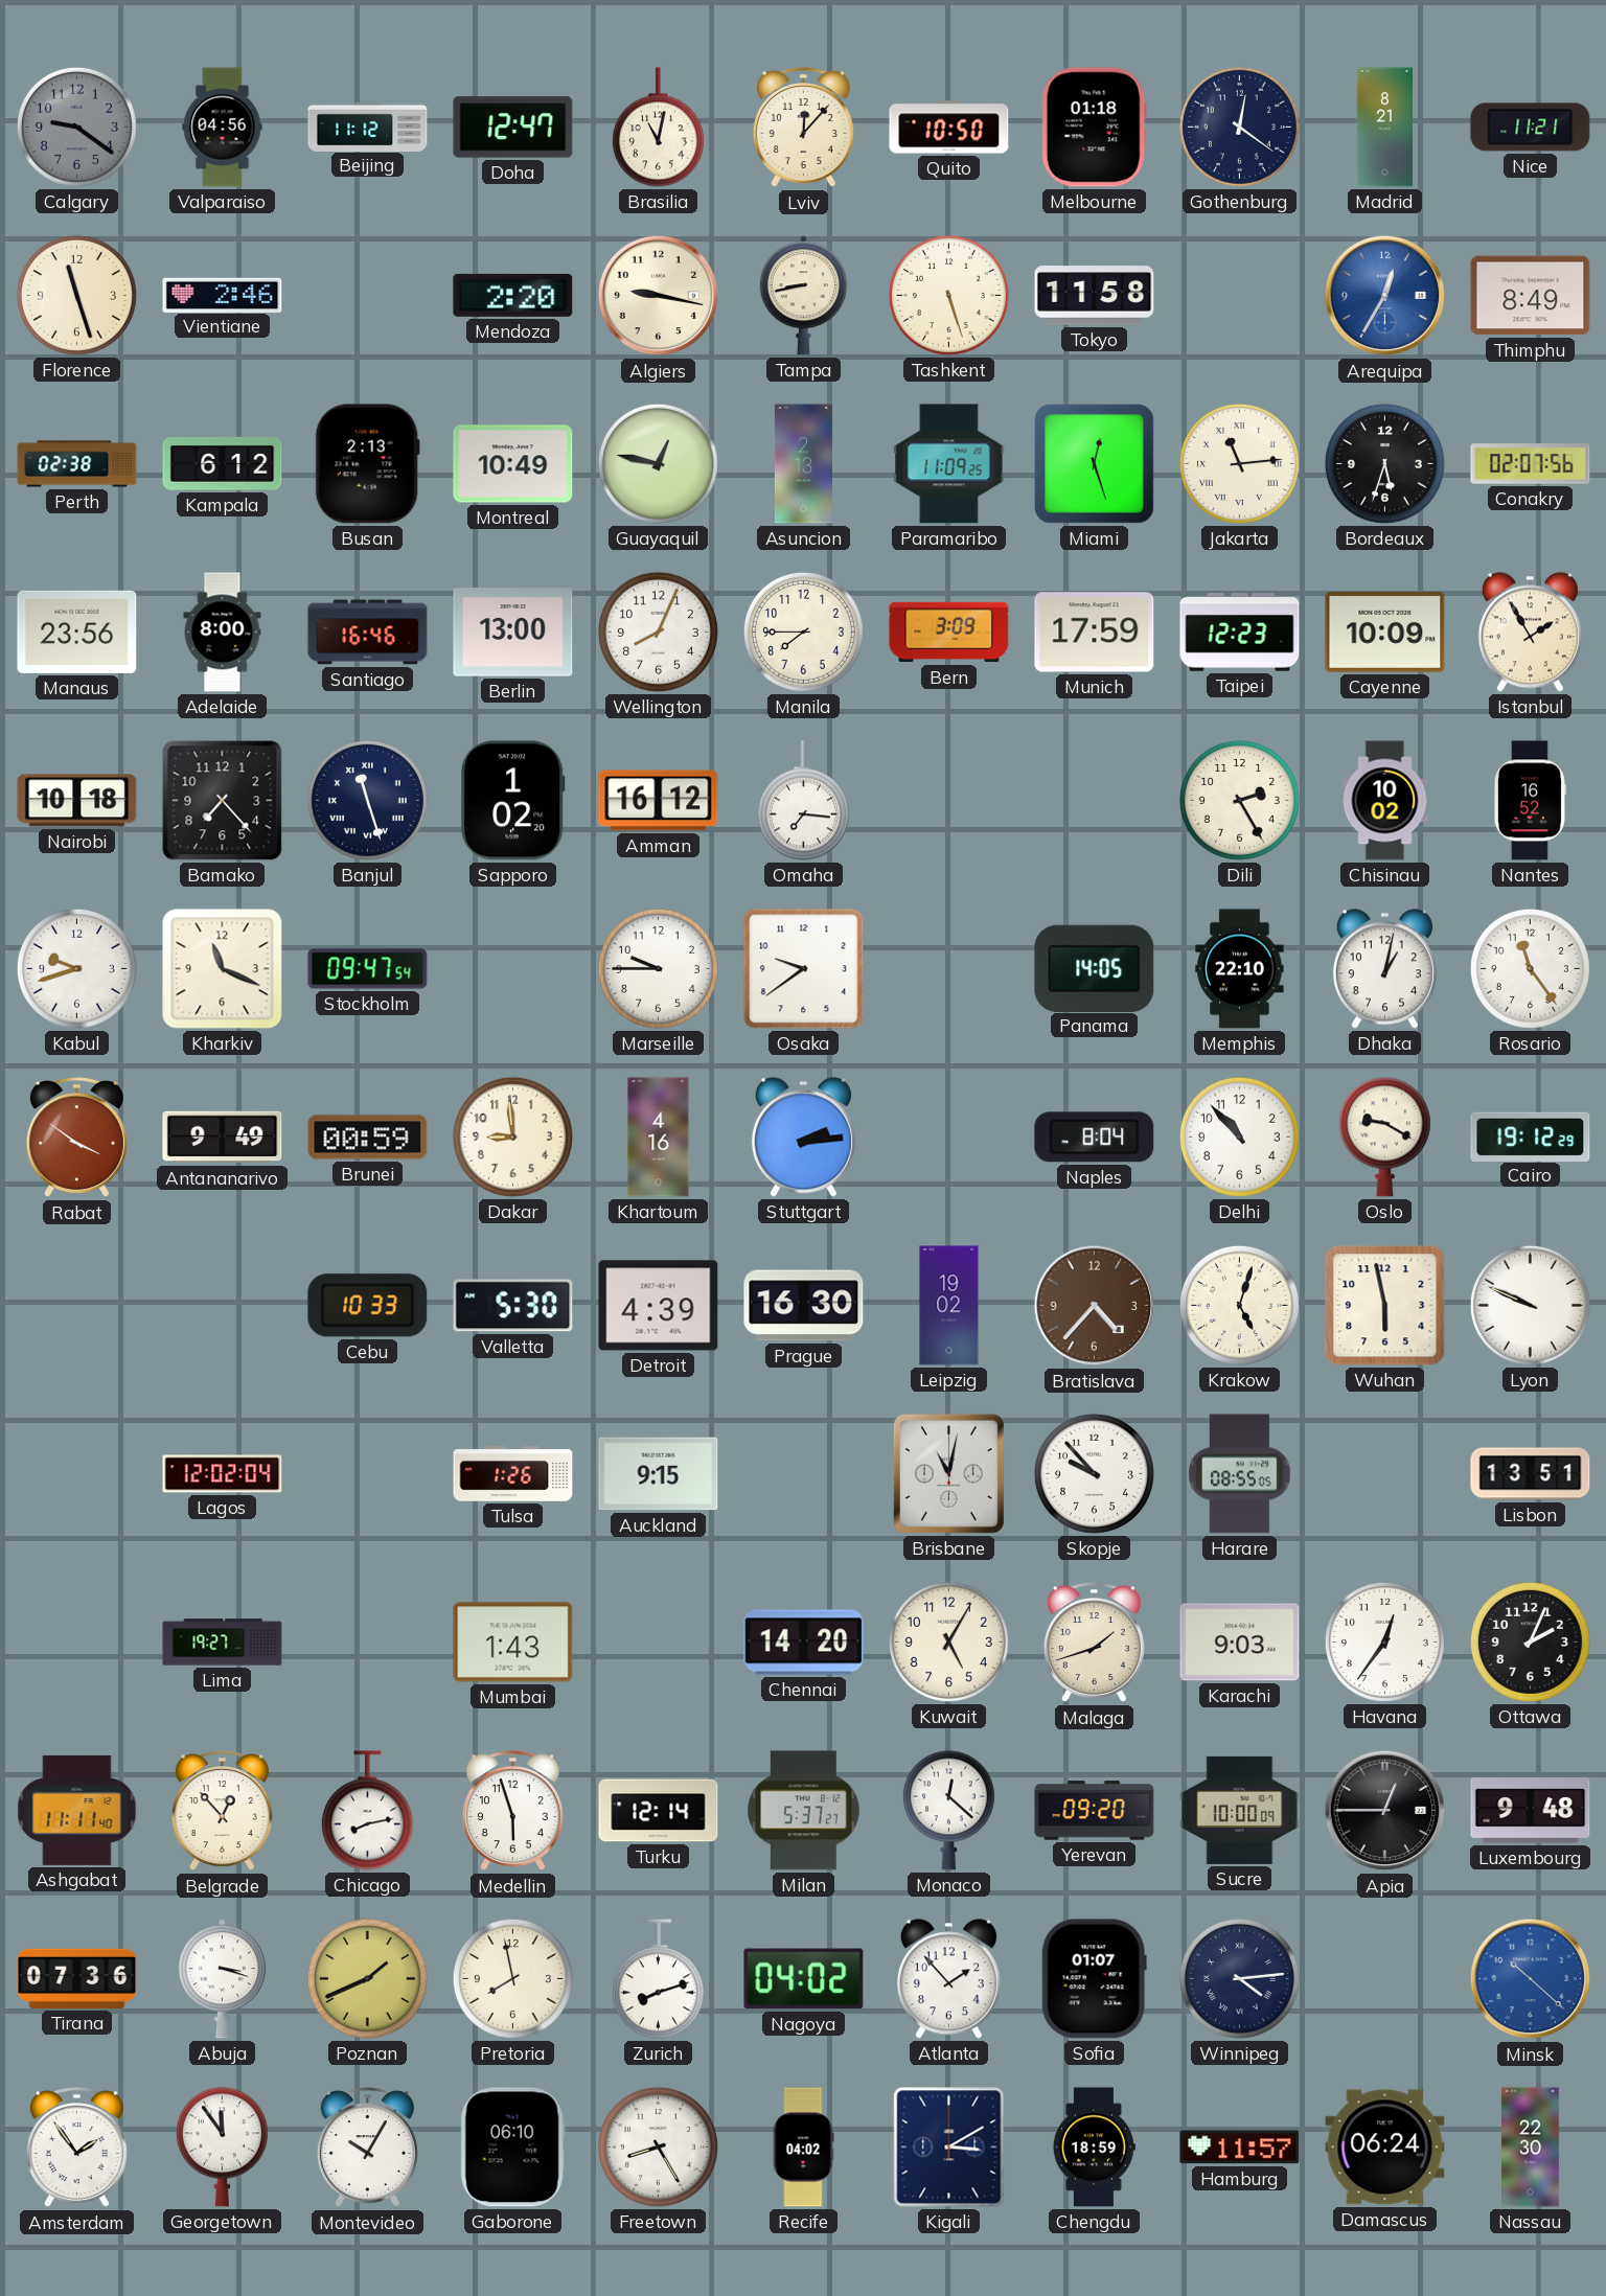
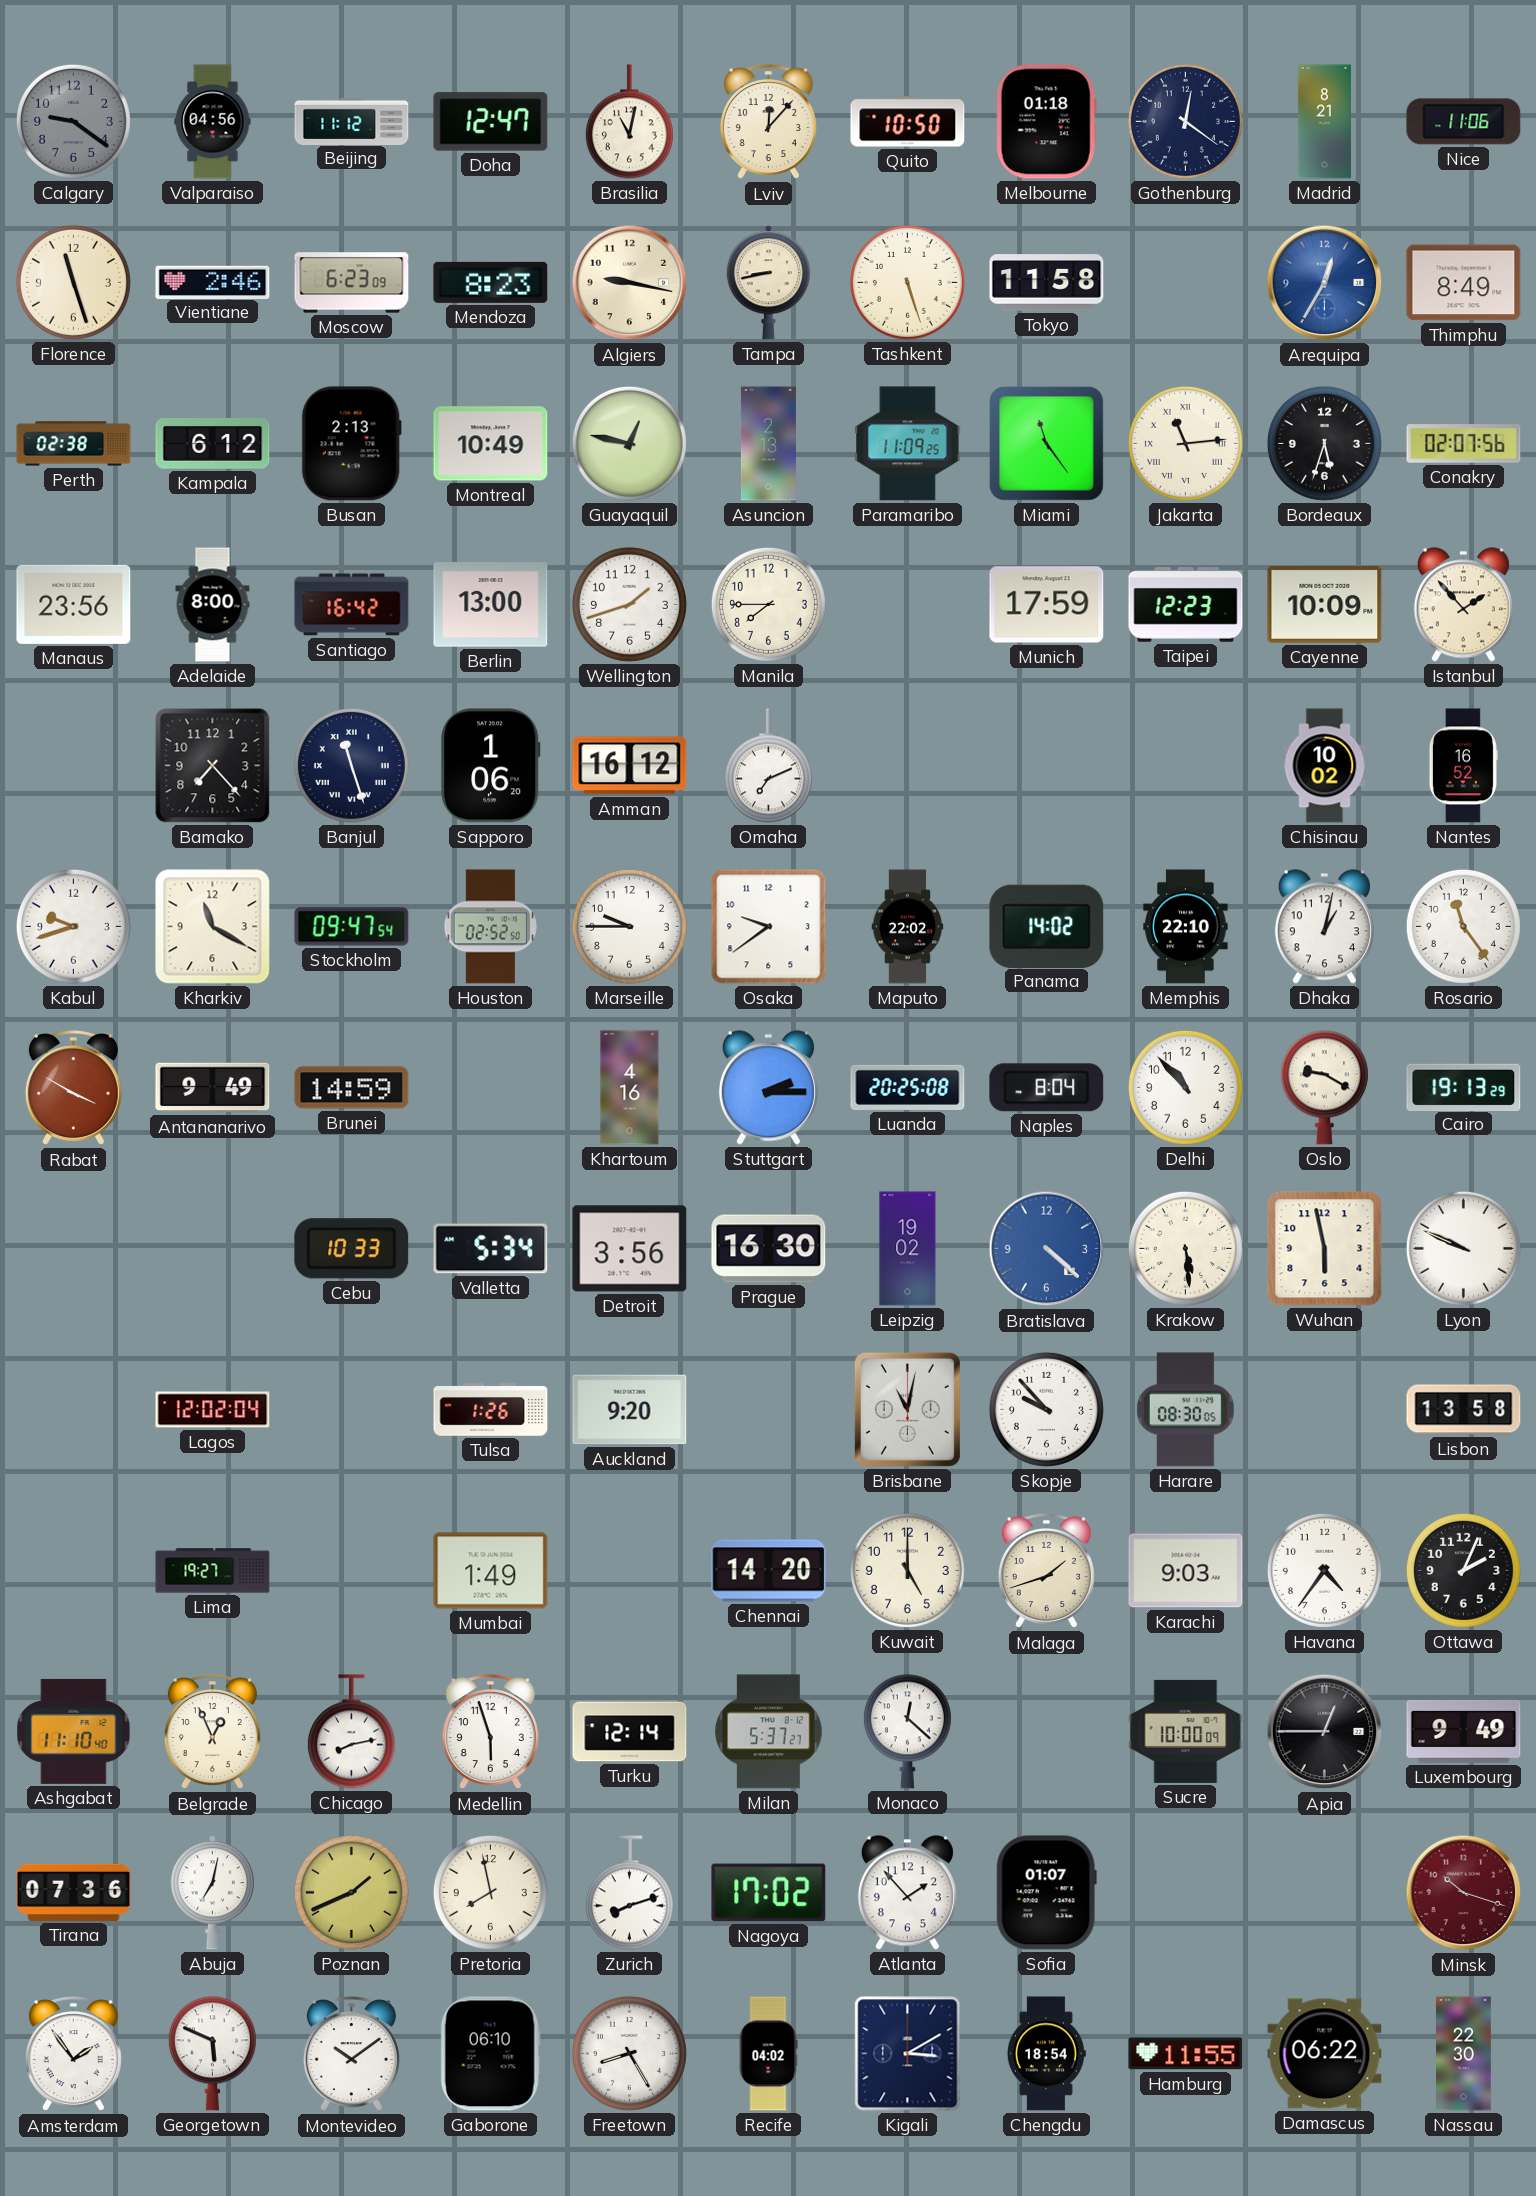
Nice: 11:21 -> 11:06
Moscow: none -> 6:23
Mendoza: 2:20 -> 8:23
Miami: 12:27 -> 11:24
Santiago: 16:46 -> 16:42
Wellington: 8:04 -> 1:42
Bern: 3:09 -> none
Istanbul: 1:55 -> 1:53
Nairobi: 10:18 -> none
Sapporo: 1:02 -> 1:06
Omaha: 7:16 -> 7:11
Dili: 2:25 -> none
Kharkiv: 11:19 -> 11:20
Houston: none -> 02:52
Maputo: none -> 22:02
Panama: 14:05 -> 14:02
Rabat: 3:51 -> 3:50
Brunei: 00:59 -> 14:59
Dakar: 8:59 -> none
Stuttgart: 2:14 -> 2:15
Luanda: none -> 20:25
Cairo: 19:12 -> 19:13
Valletta: 5:30 -> 5:34
Detroit: 4:39 -> 3:56
Bratislava: 4:37 -> 4:22
Bratislava dial: brown -> blue
Krakow: 5:03 -> 5:29
Auckland: 9:15 -> 9:20
Harare: 08:55 -> 08:30
Lisbon: 13:51 -> 13:58
Mumbai: 1:43 -> 1:49
Kuwait: 5:05 -> 5:00
Havana: 12:36 -> 4:36
Ashgabat: 11:11 -> 11:10
Belgrade: 12:53 -> 12:56
Yerevan: 09:20 -> none
Luxembourg: 9:48 -> 9:49
Abuja: 3:18 -> 7:02
Nagoya: 04:02 -> 17:02
Winnipeg: 4:14 -> none
Minsk: 10:22 -> 10:18
Minsk dial: blue -> burgundy
Georgetown: 11:54 -> 5:49
Montevideo: 10:05 -> 10:09
Chengdu: 18:59 -> 18:54
Hamburg: 11:57 -> 11:55
Damascus: 06:24 -> 06:22
